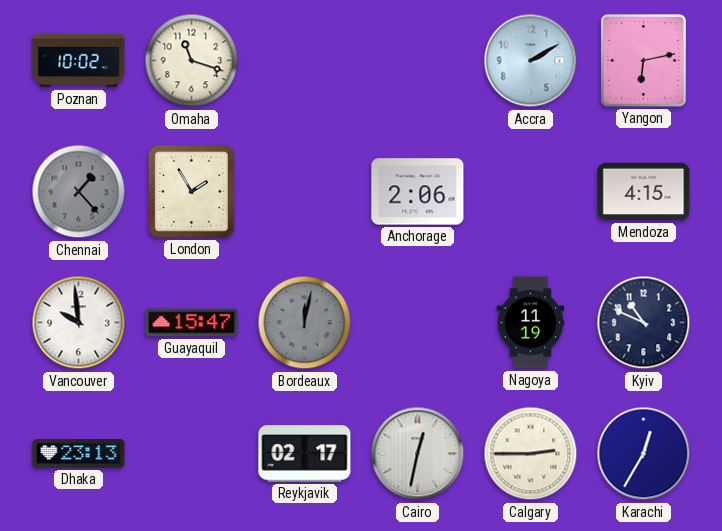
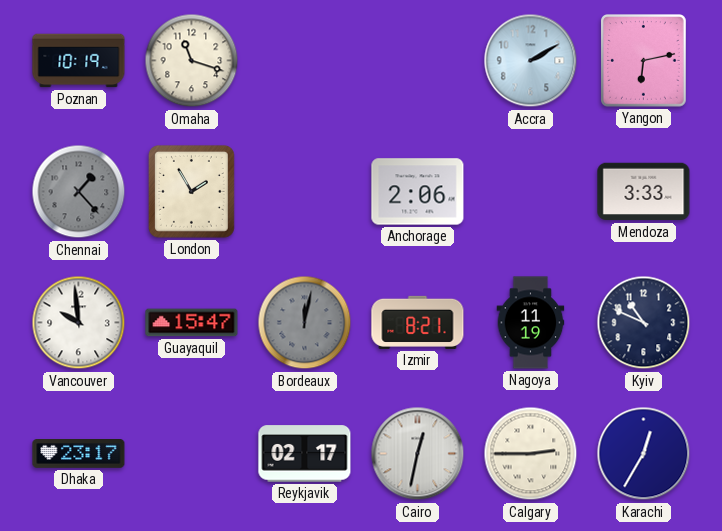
Poznan: 10:02 -> 10:19
Mendoza: 4:15 -> 3:33
Izmir: none -> 8:21
Dhaka: 23:13 -> 23:17
